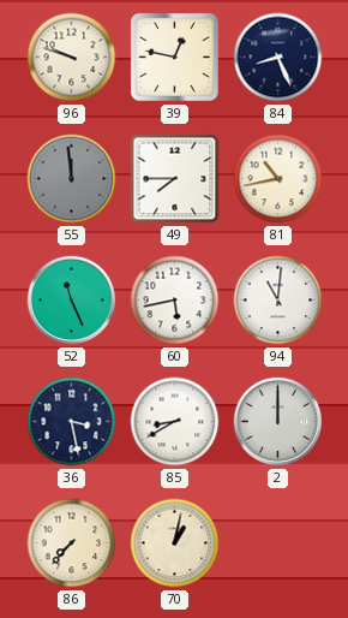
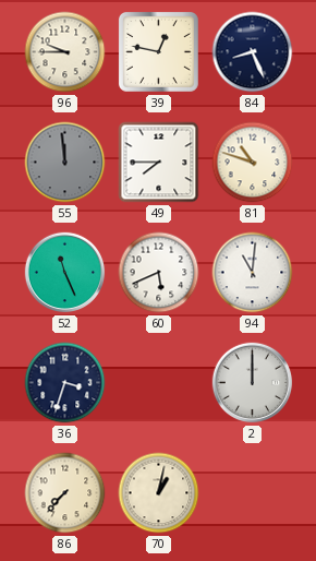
96: 9:48 -> 9:45
81: 10:43 -> 10:48
60: 5:43 -> 5:41
36: 3:28 -> 3:33
85: 8:40 -> none
